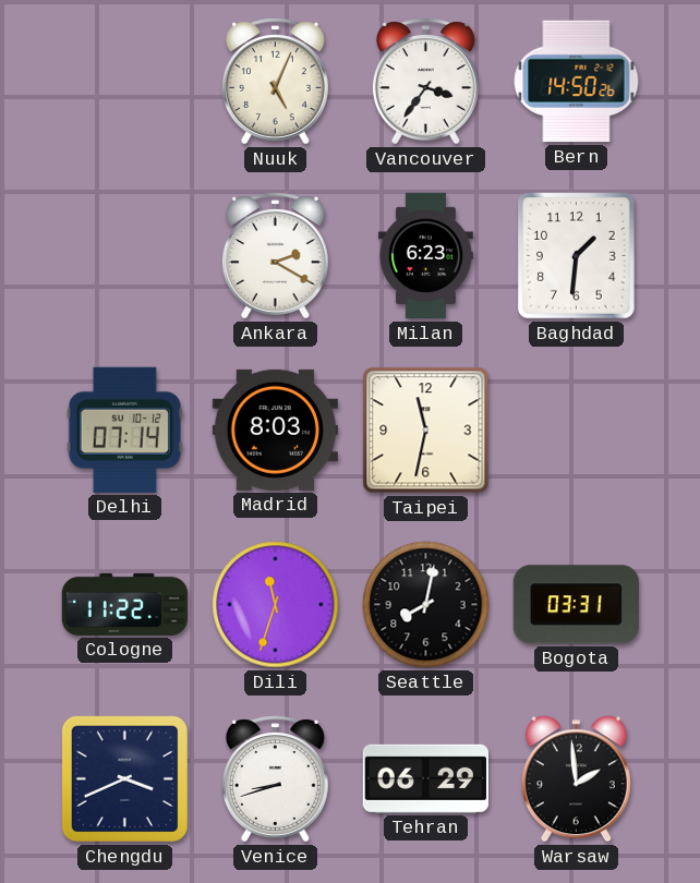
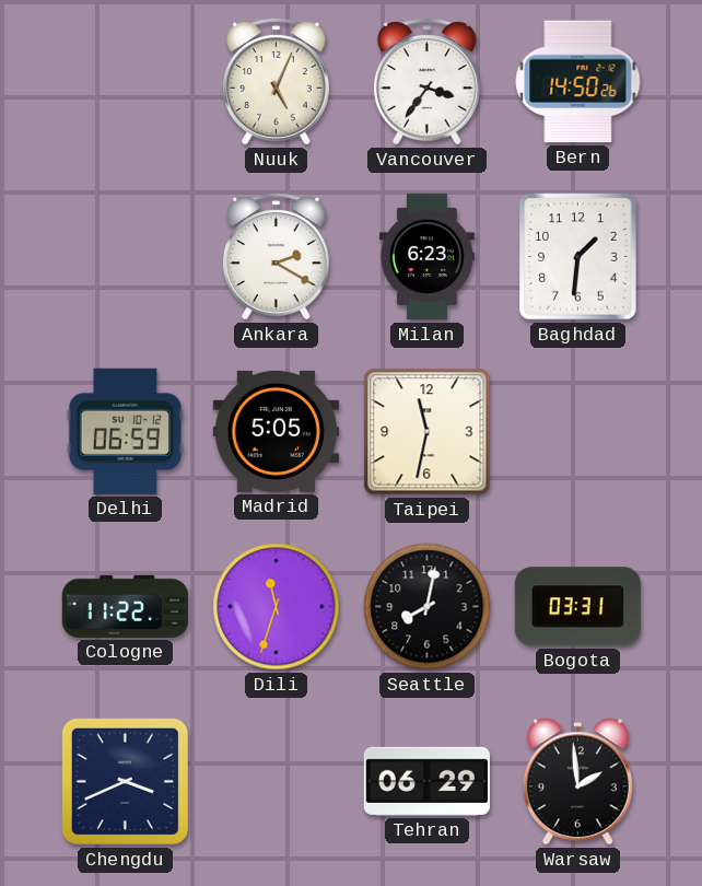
Delhi: 07:14 -> 06:59
Madrid: 8:03 -> 5:05
Venice: 8:42 -> none
